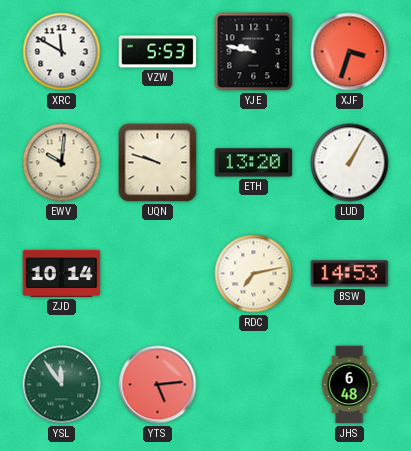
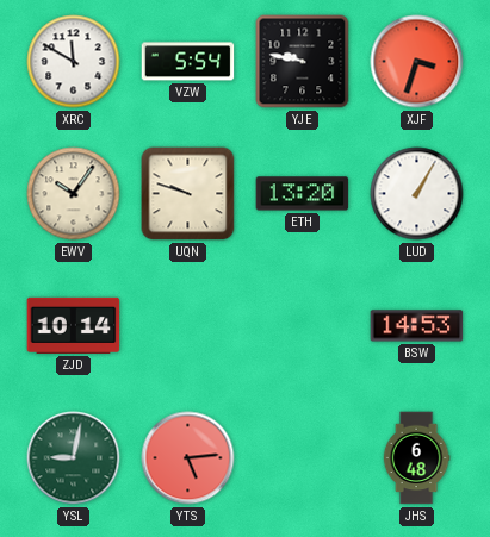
VZW: 5:53 -> 5:54
EWV: 10:01 -> 10:06
RDC: 7:13 -> none
YSL: 11:54 -> 9:02
